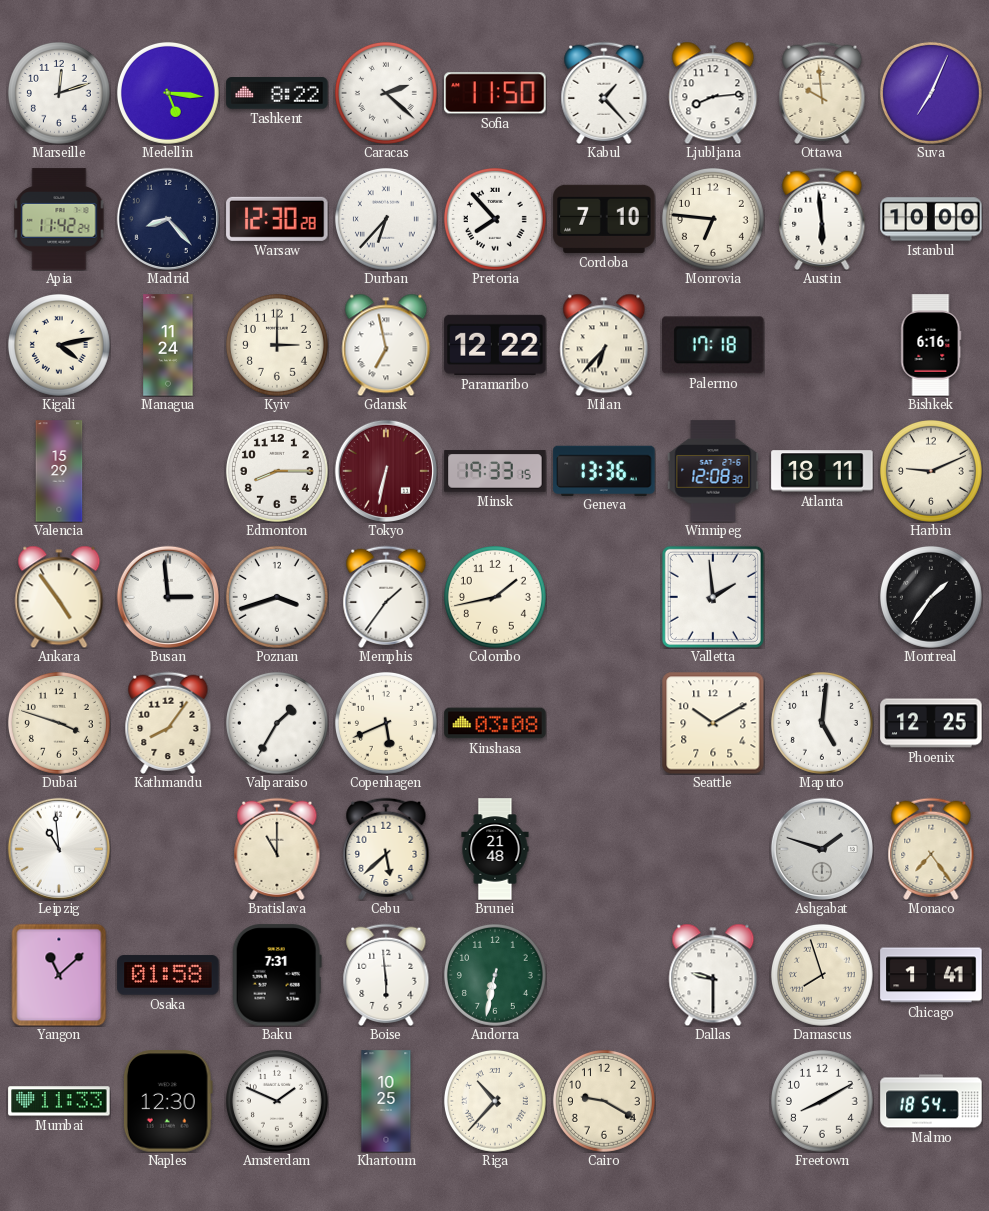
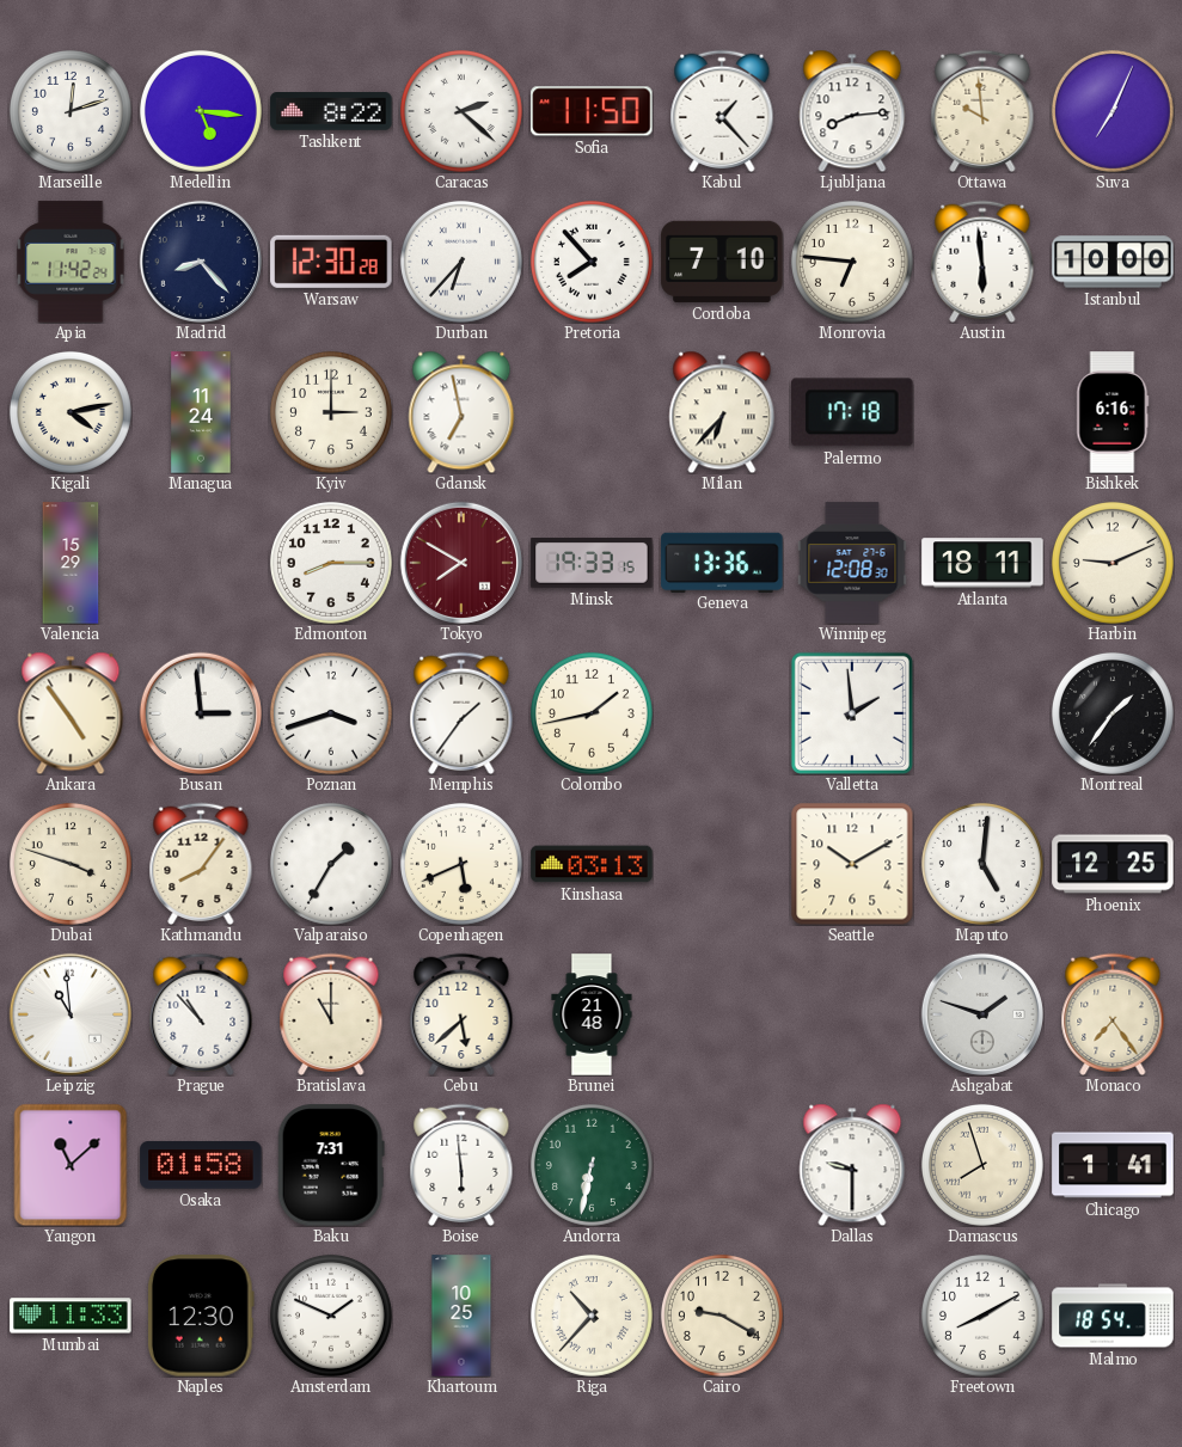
Paramaribo: 12:22 -> none
Tokyo: 6:32 -> 7:50
Kinshasa: 03:08 -> 03:13
Prague: none -> 10:53
